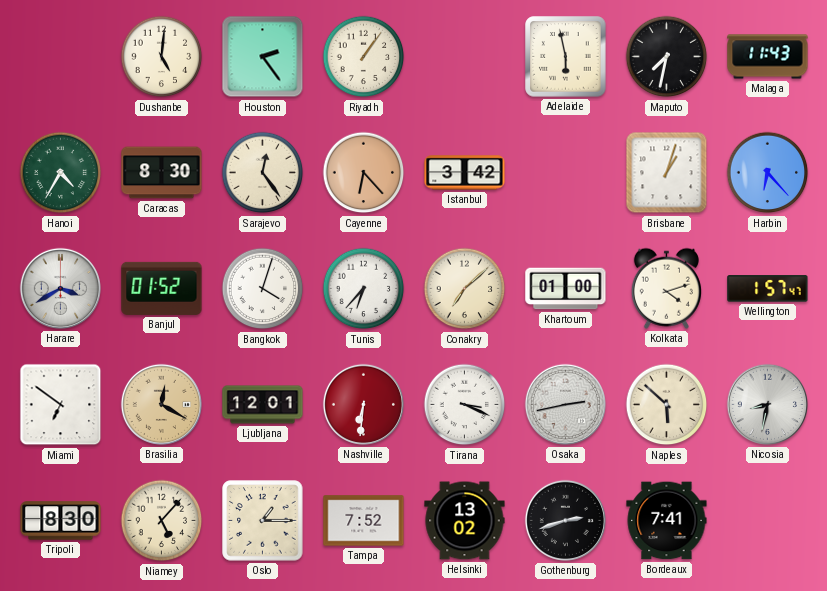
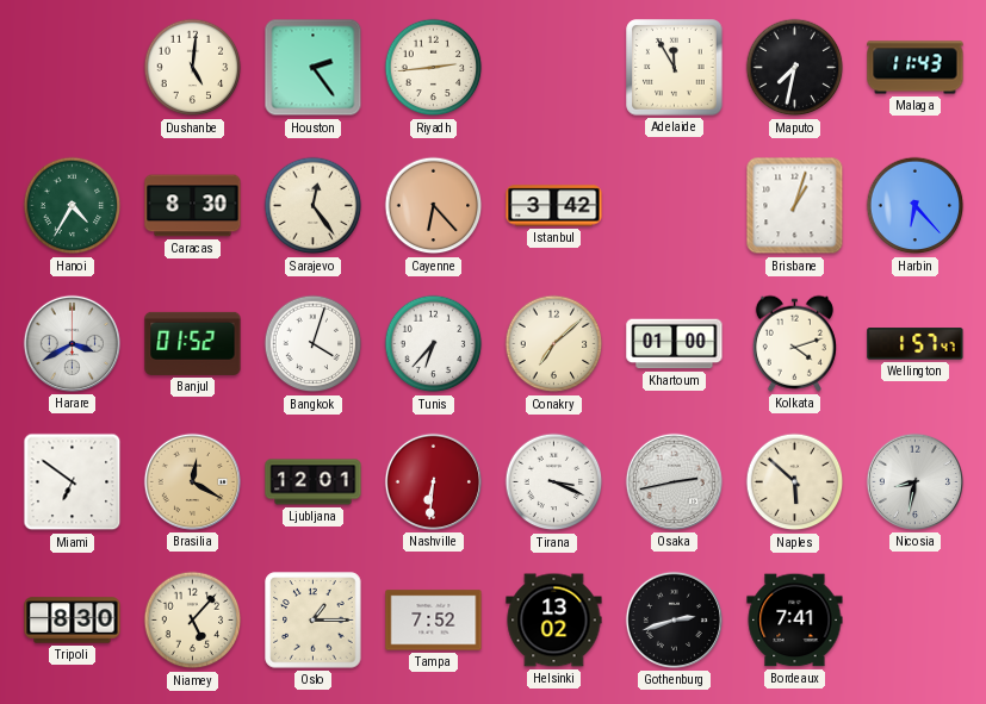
Riyadh: 1:06 -> 2:44
Adelaide: 5:58 -> 11:55
